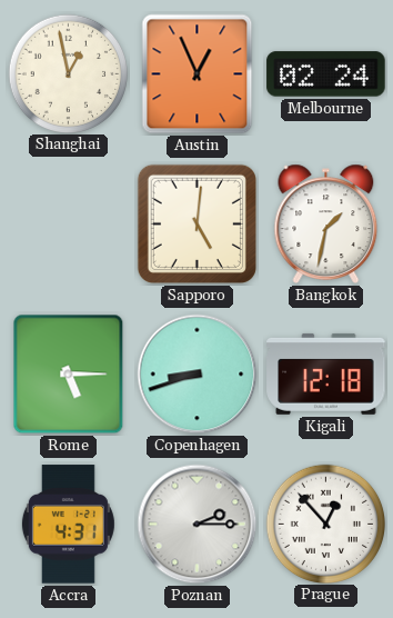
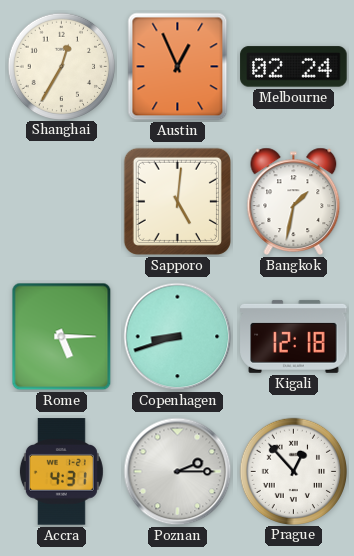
Shanghai: 12:58 -> 12:35
